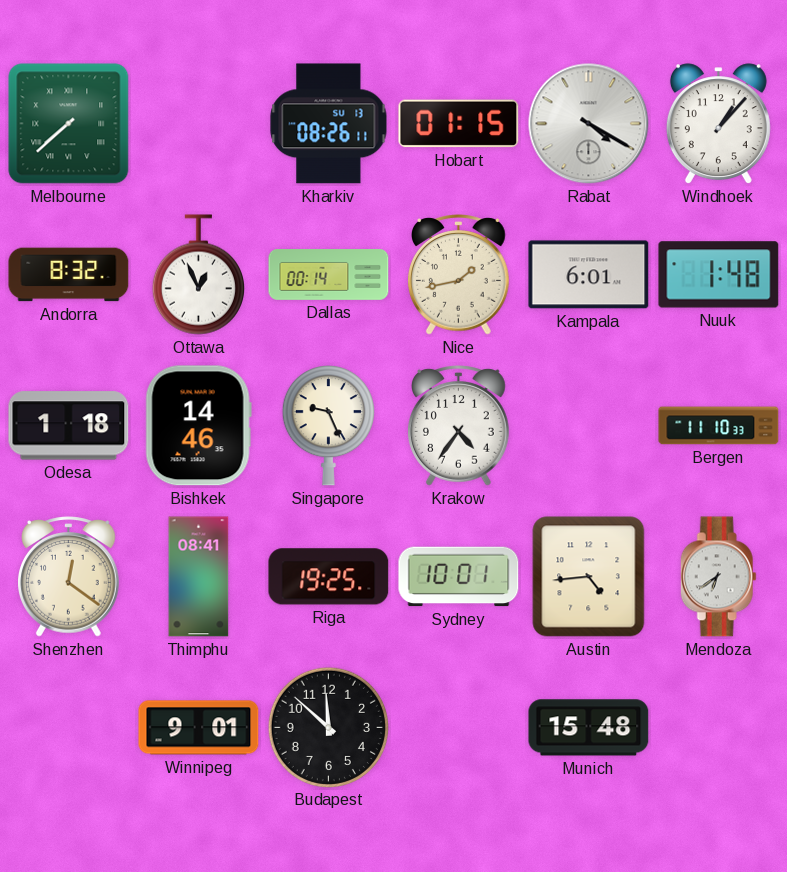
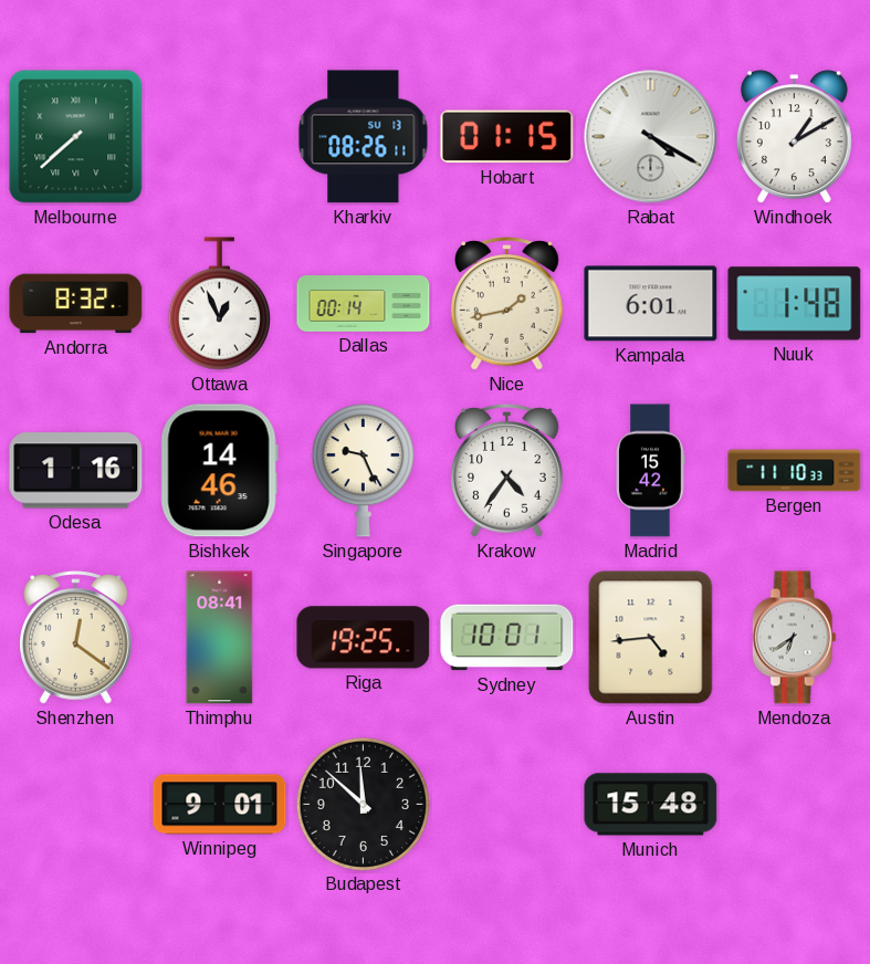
Windhoek: 1:07 -> 1:10
Odesa: 1:18 -> 1:16
Madrid: none -> 15:42
